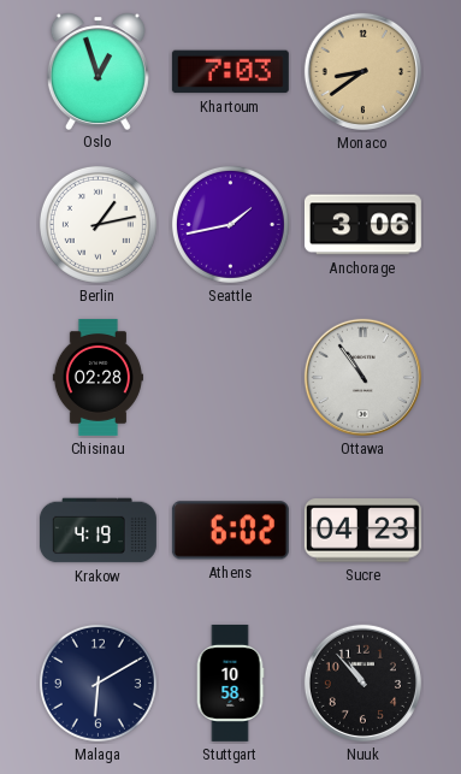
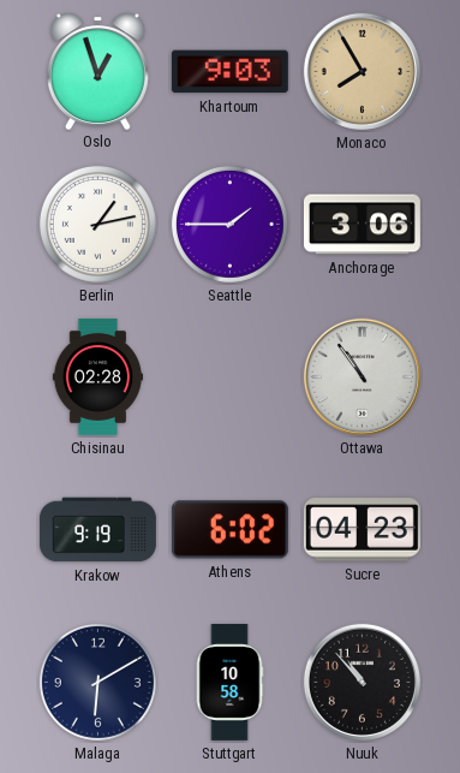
Khartoum: 7:03 -> 9:03
Monaco: 8:39 -> 7:55
Seattle: 1:43 -> 1:45
Krakow: 4:19 -> 9:19
